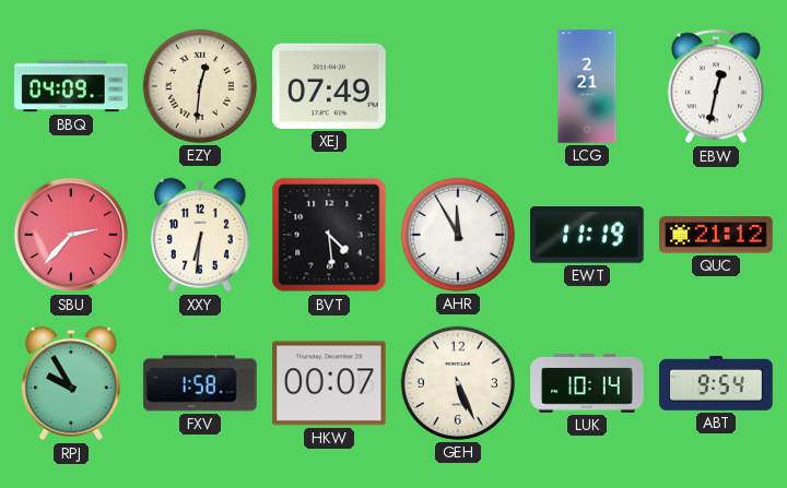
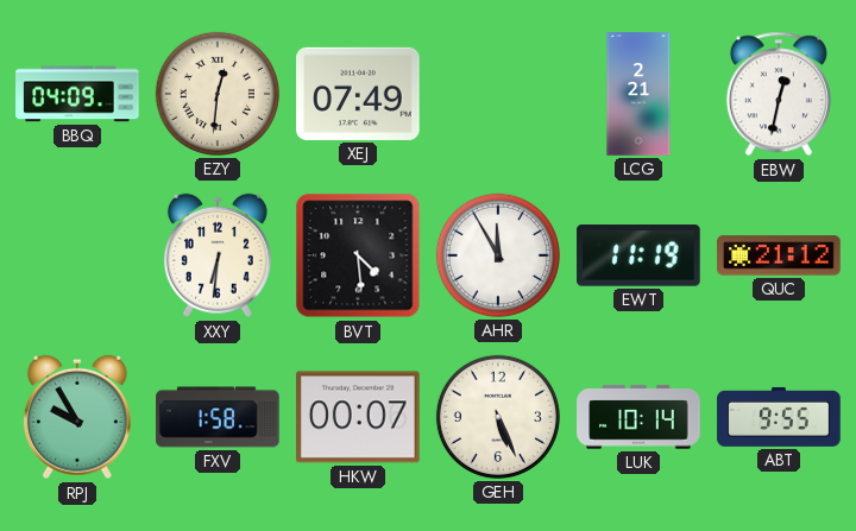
SBU: 2:37 -> none
ABT: 9:54 -> 9:55
